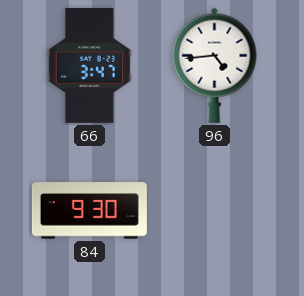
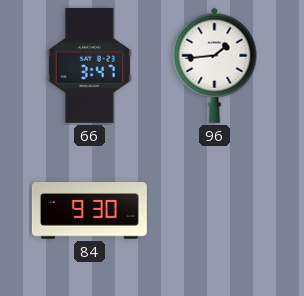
96: 4:44 -> 1:44
